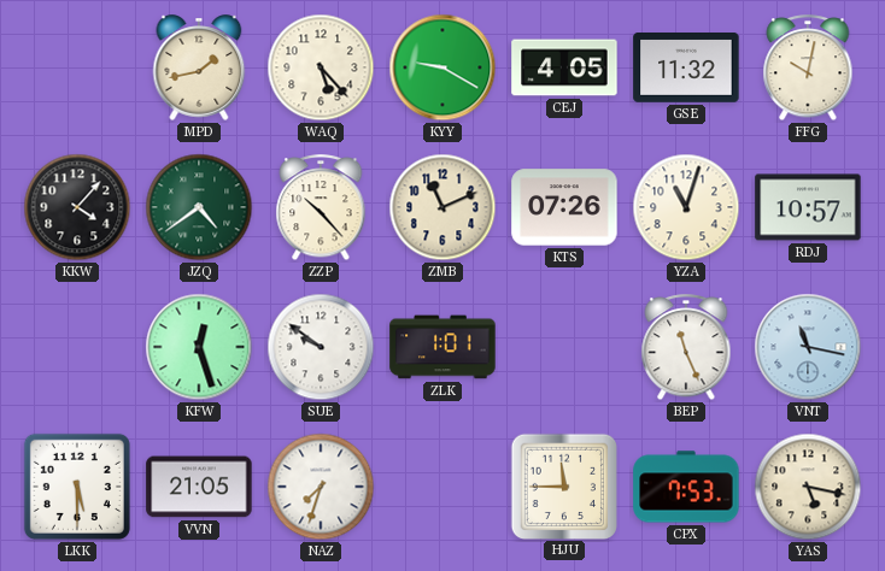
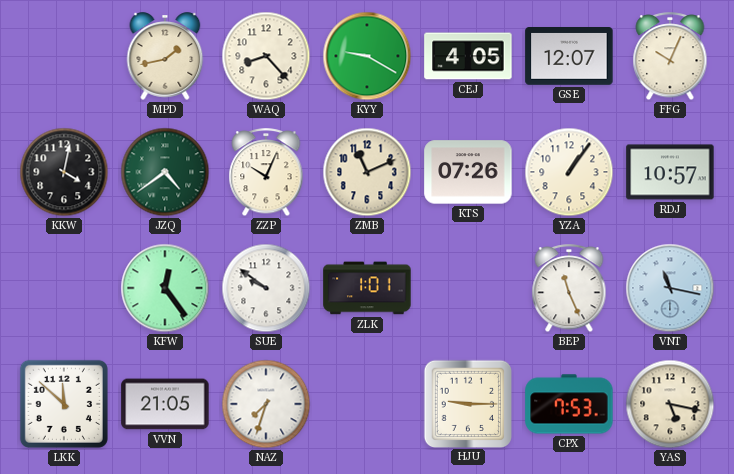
WAQ: 5:23 -> 8:23
GSE: 11:32 -> 12:07
FFG: 10:02 -> 10:04
KKW: 4:07 -> 4:02
ZZP: 10:23 -> 10:04
YZA: 11:03 -> 1:06
KFW: 12:27 -> 12:24
LKK: 5:30 -> 11:52
HJU: 11:45 -> 9:15
